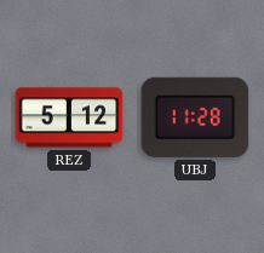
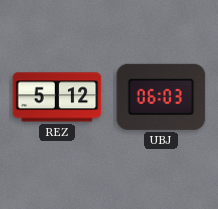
UBJ: 11:28 -> 06:03
